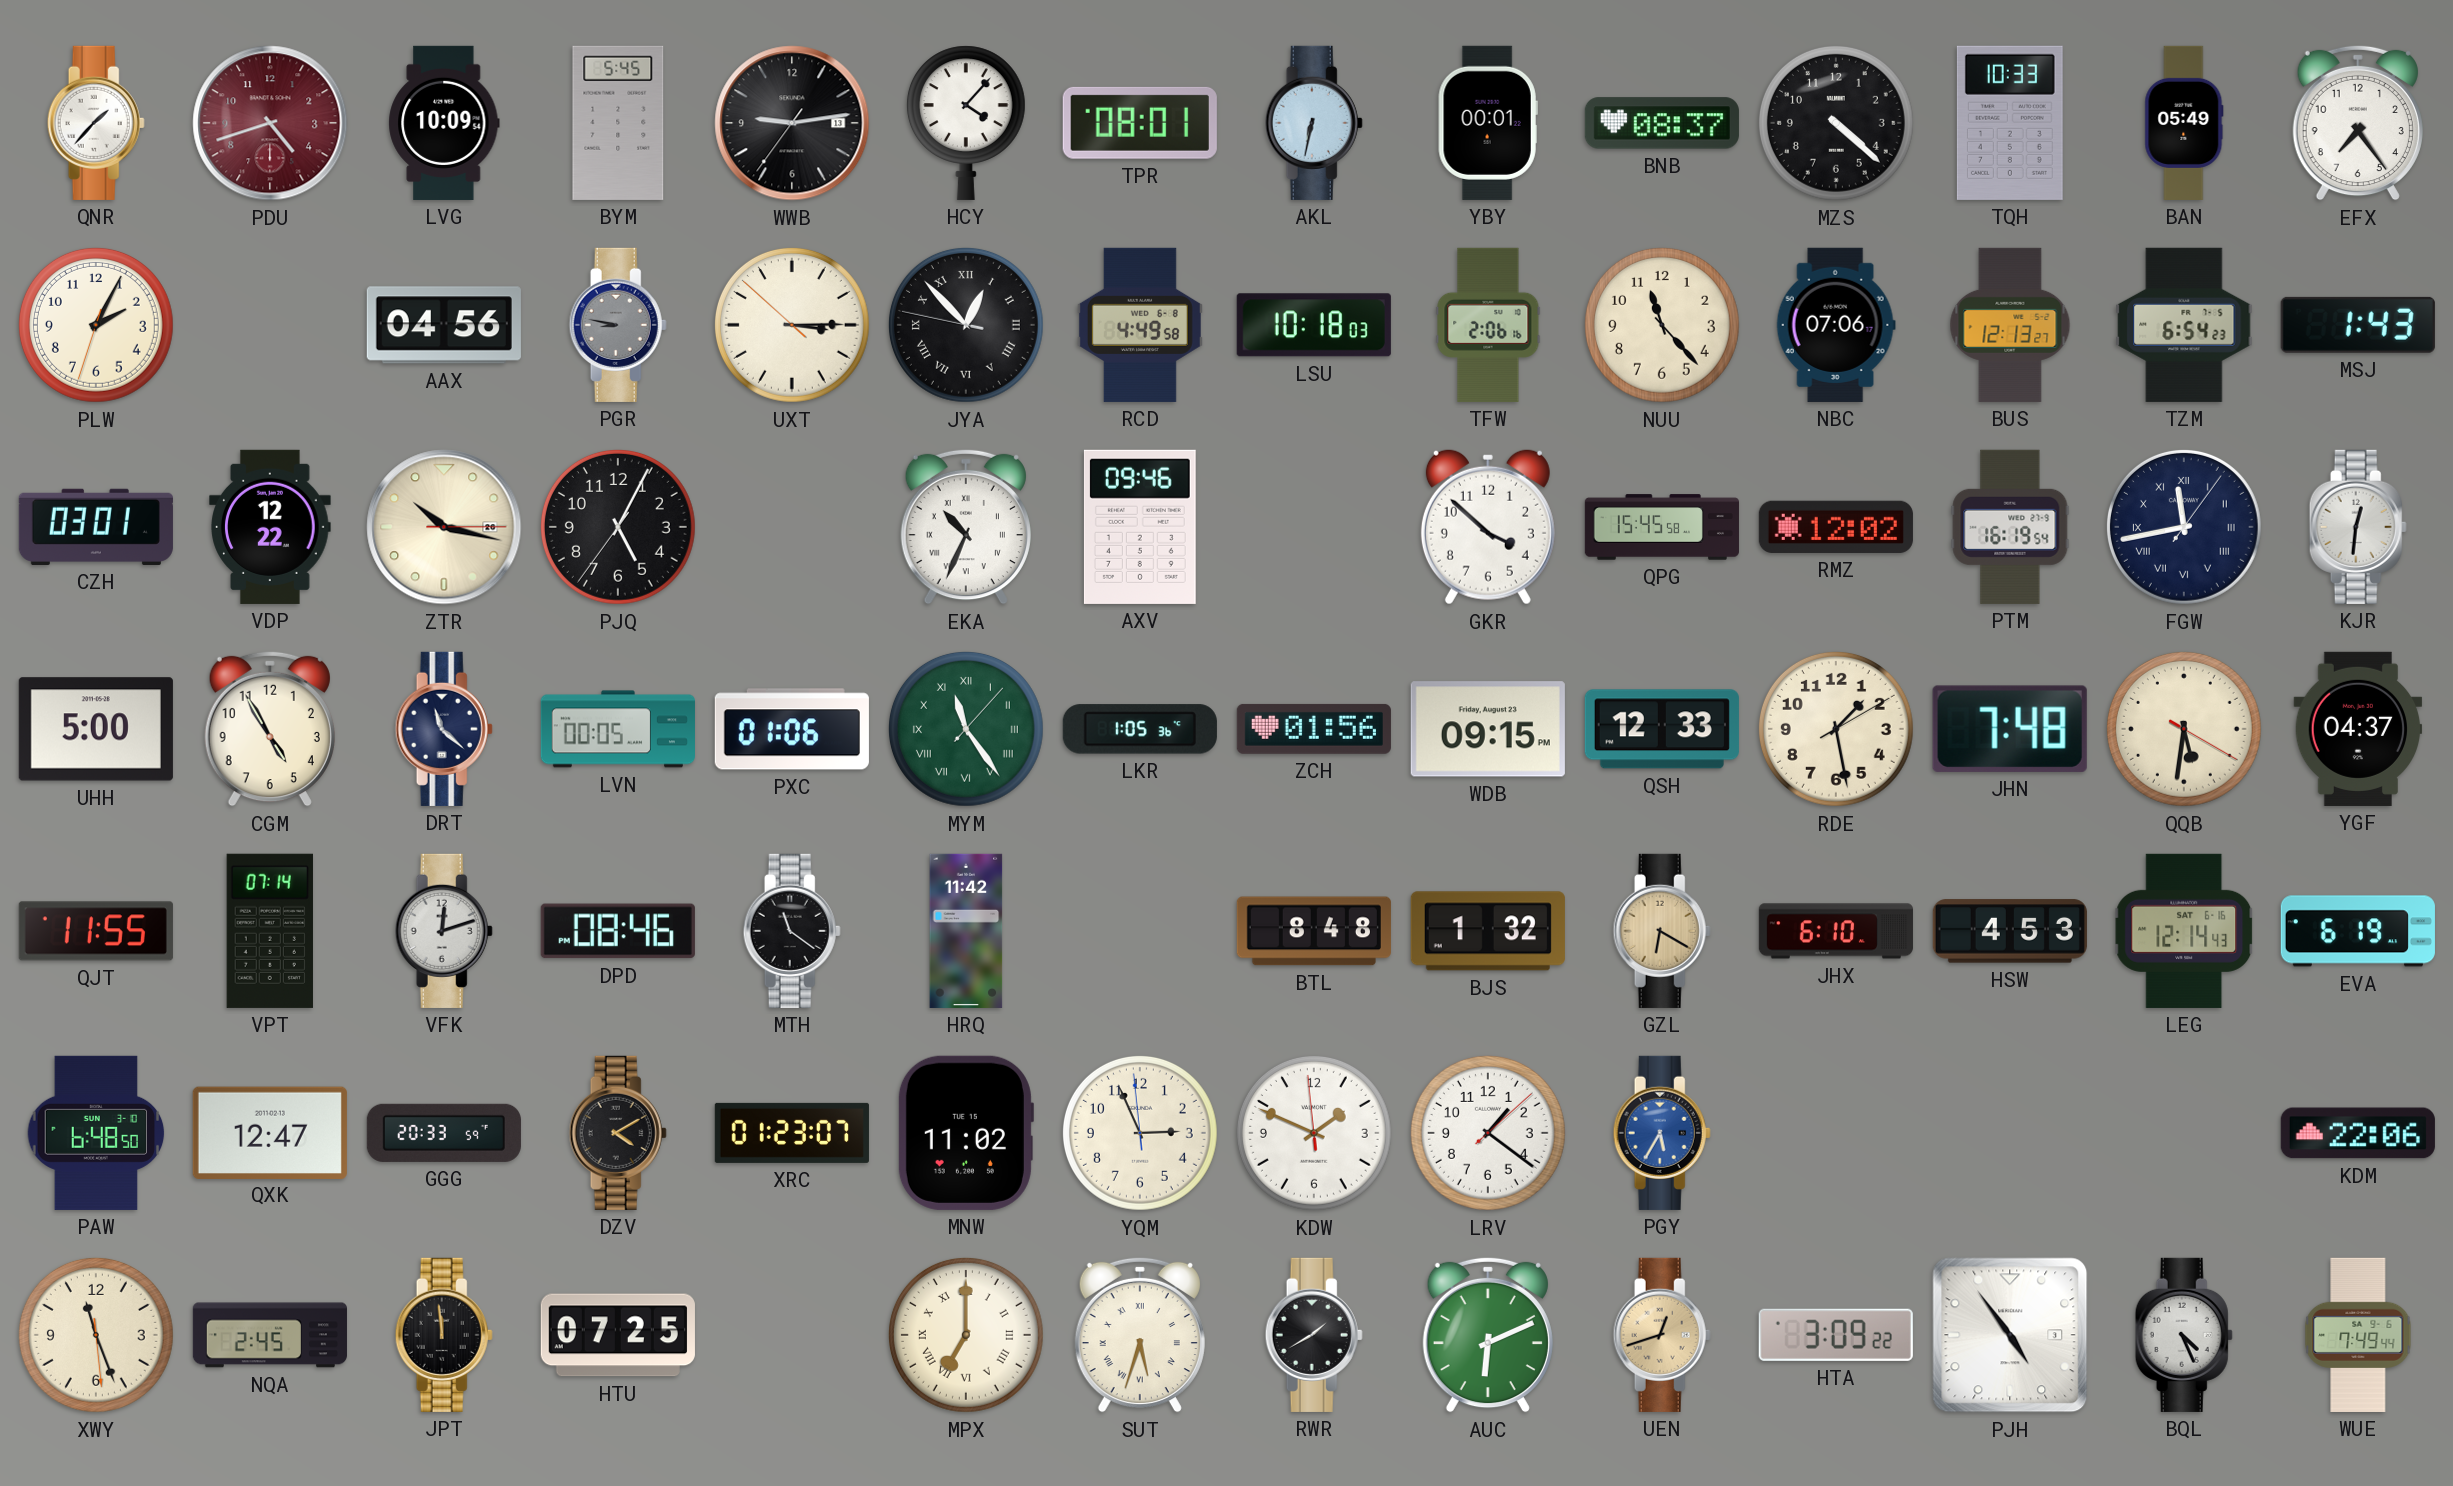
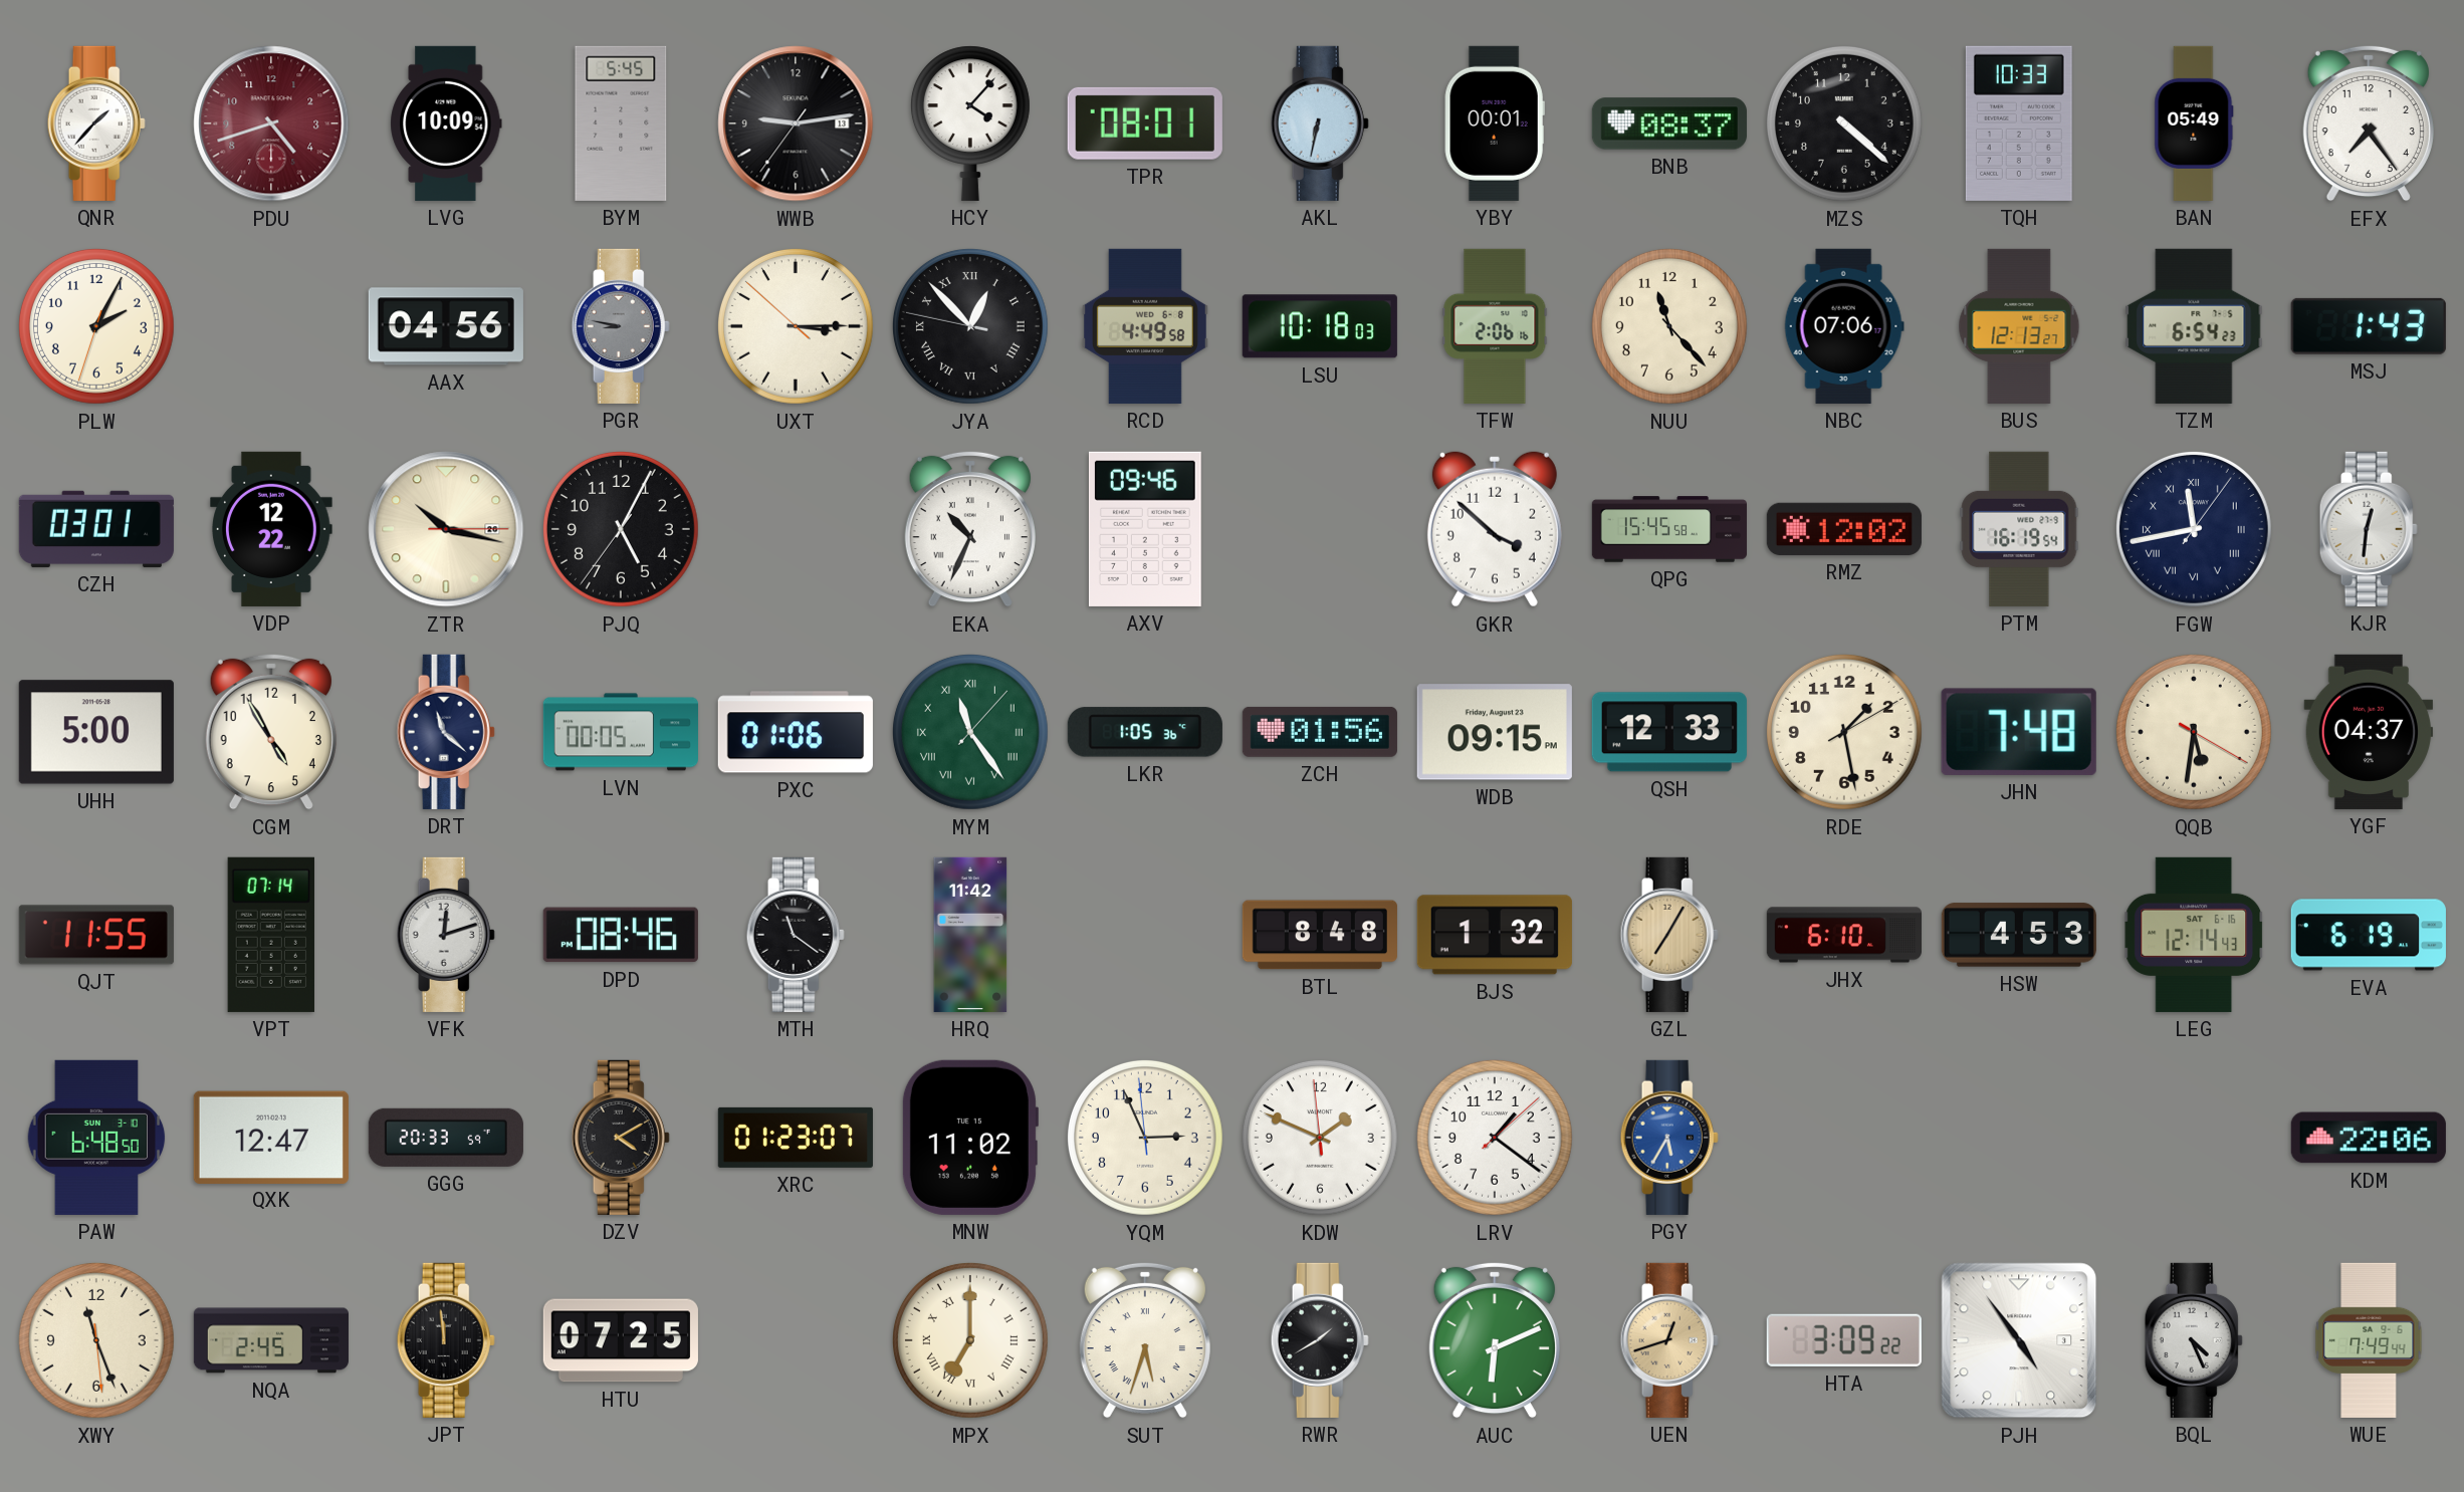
GZL: 6:20 -> 7:05
